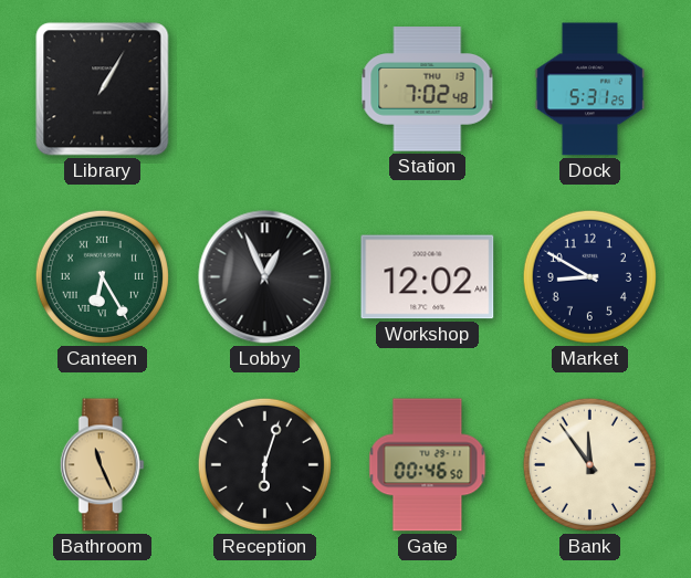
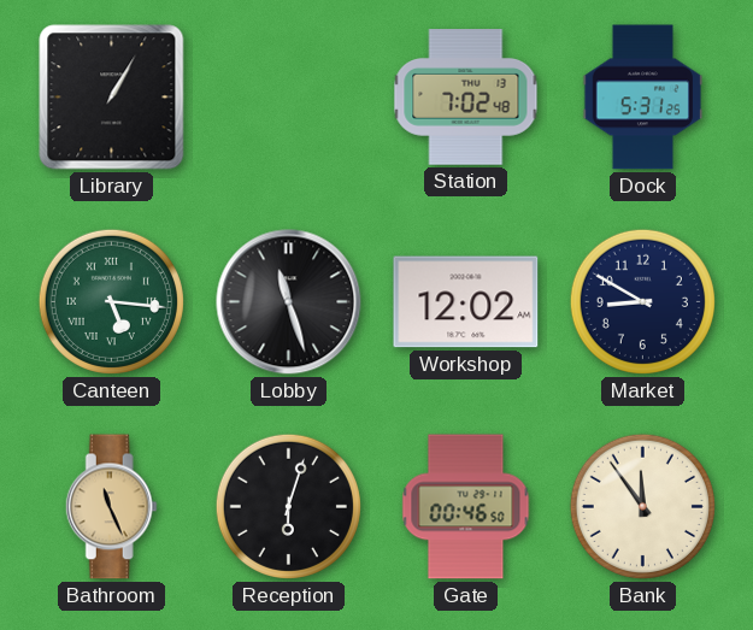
Canteen: 6:25 -> 5:16
Lobby: 12:56 -> 11:27
